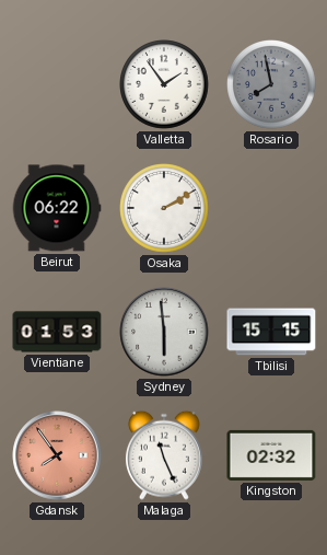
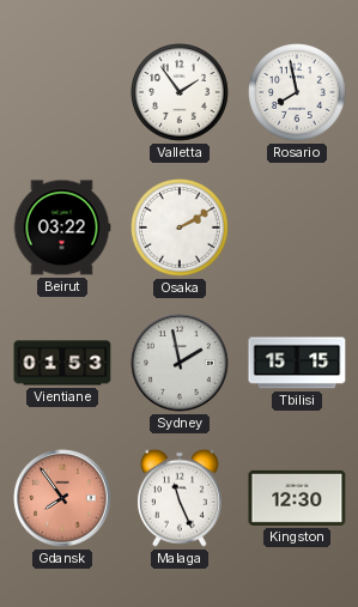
Rosario dial: grey -> white
Beirut: 06:22 -> 03:22
Sydney: 5:59 -> 1:58
Kingston: 02:32 -> 12:30
